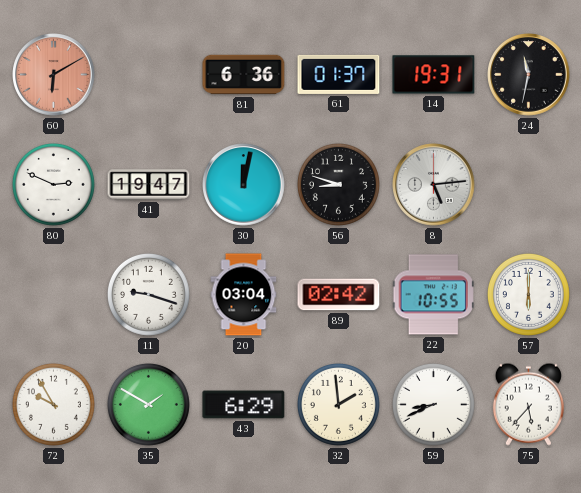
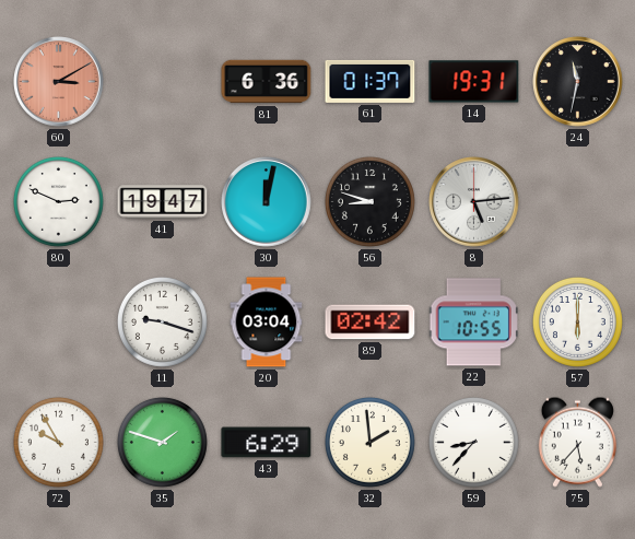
60: 6:10 -> 3:10
35: 1:50 -> 1:48
59: 8:41 -> 8:37
